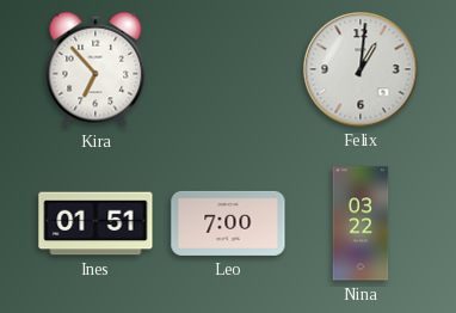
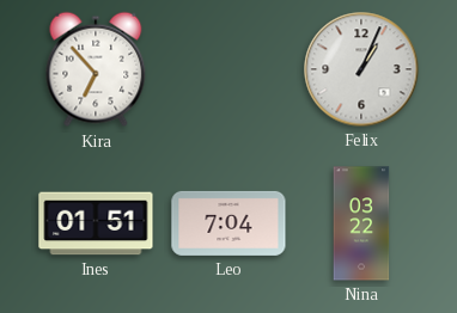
Felix: 1:01 -> 1:04
Leo: 7:00 -> 7:04
